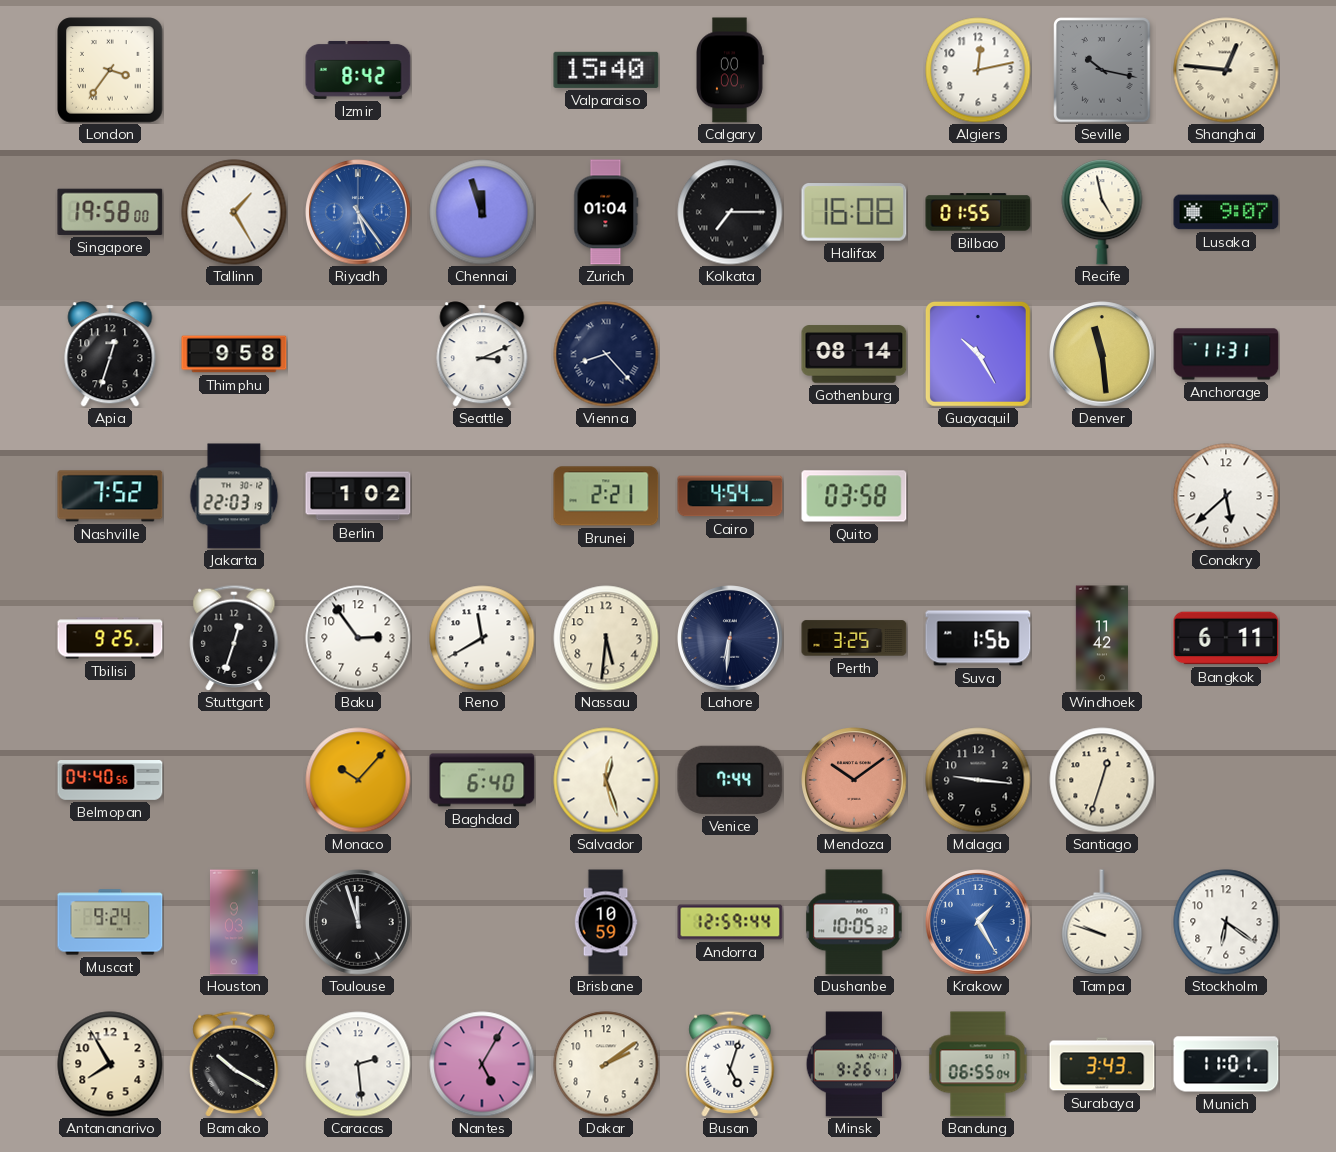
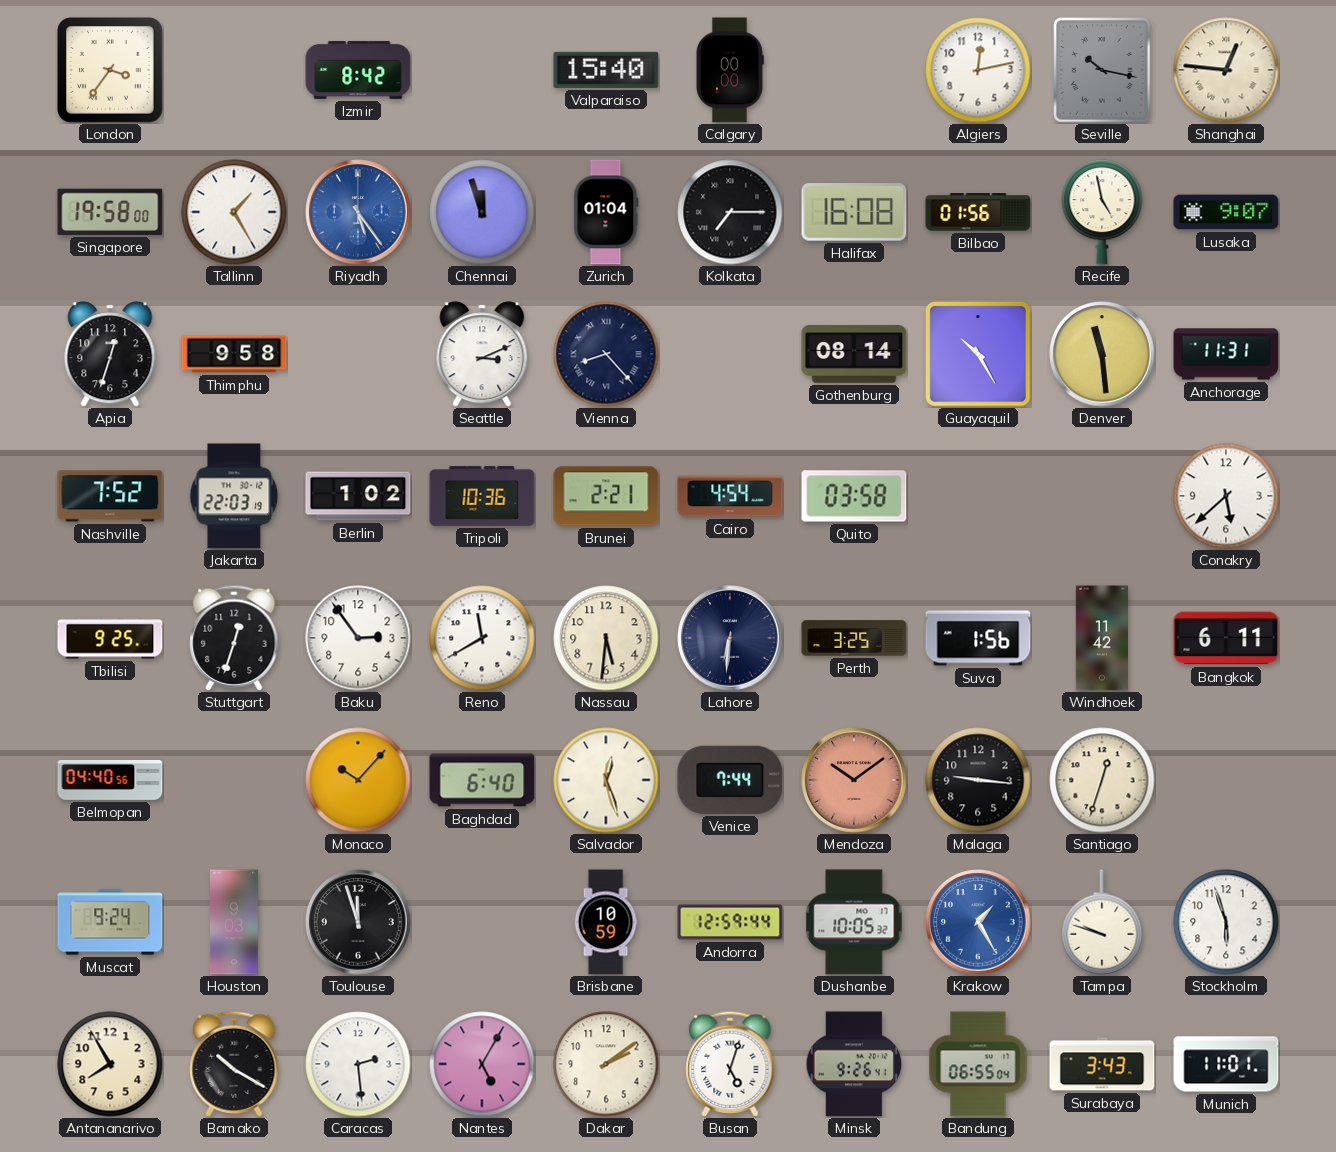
Bilbao: 01:55 -> 01:56
Tripoli: none -> 10:36
Stockholm: 6:21 -> 5:57
